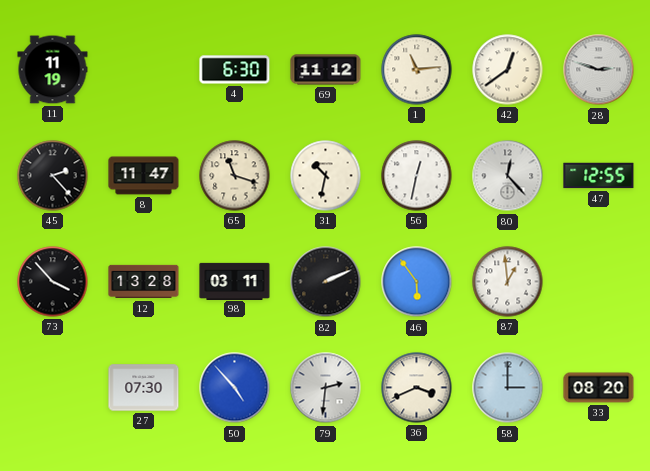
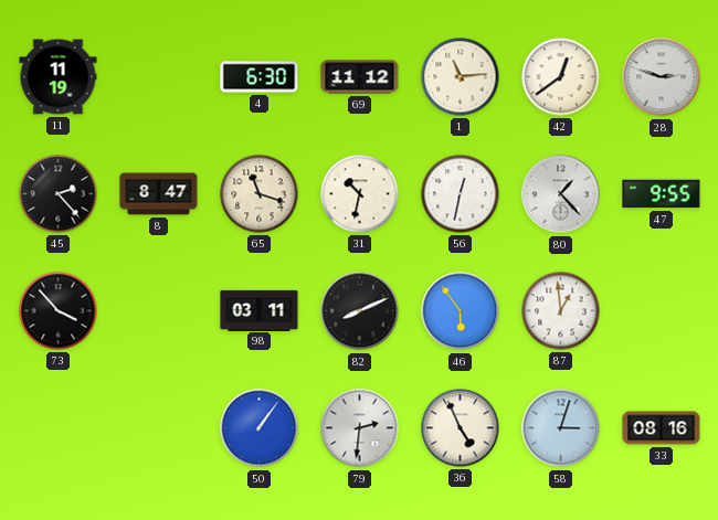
8: 11:47 -> 8:47
80: 12:23 -> 1:23
47: 12:55 -> 9:55
12: 13:28 -> none
82: 2:11 -> 8:11
27: 07:30 -> none
50: 4:53 -> 1:06
36: 3:41 -> 4:56
58: 3:00 -> 3:03
33: 08:20 -> 08:16
